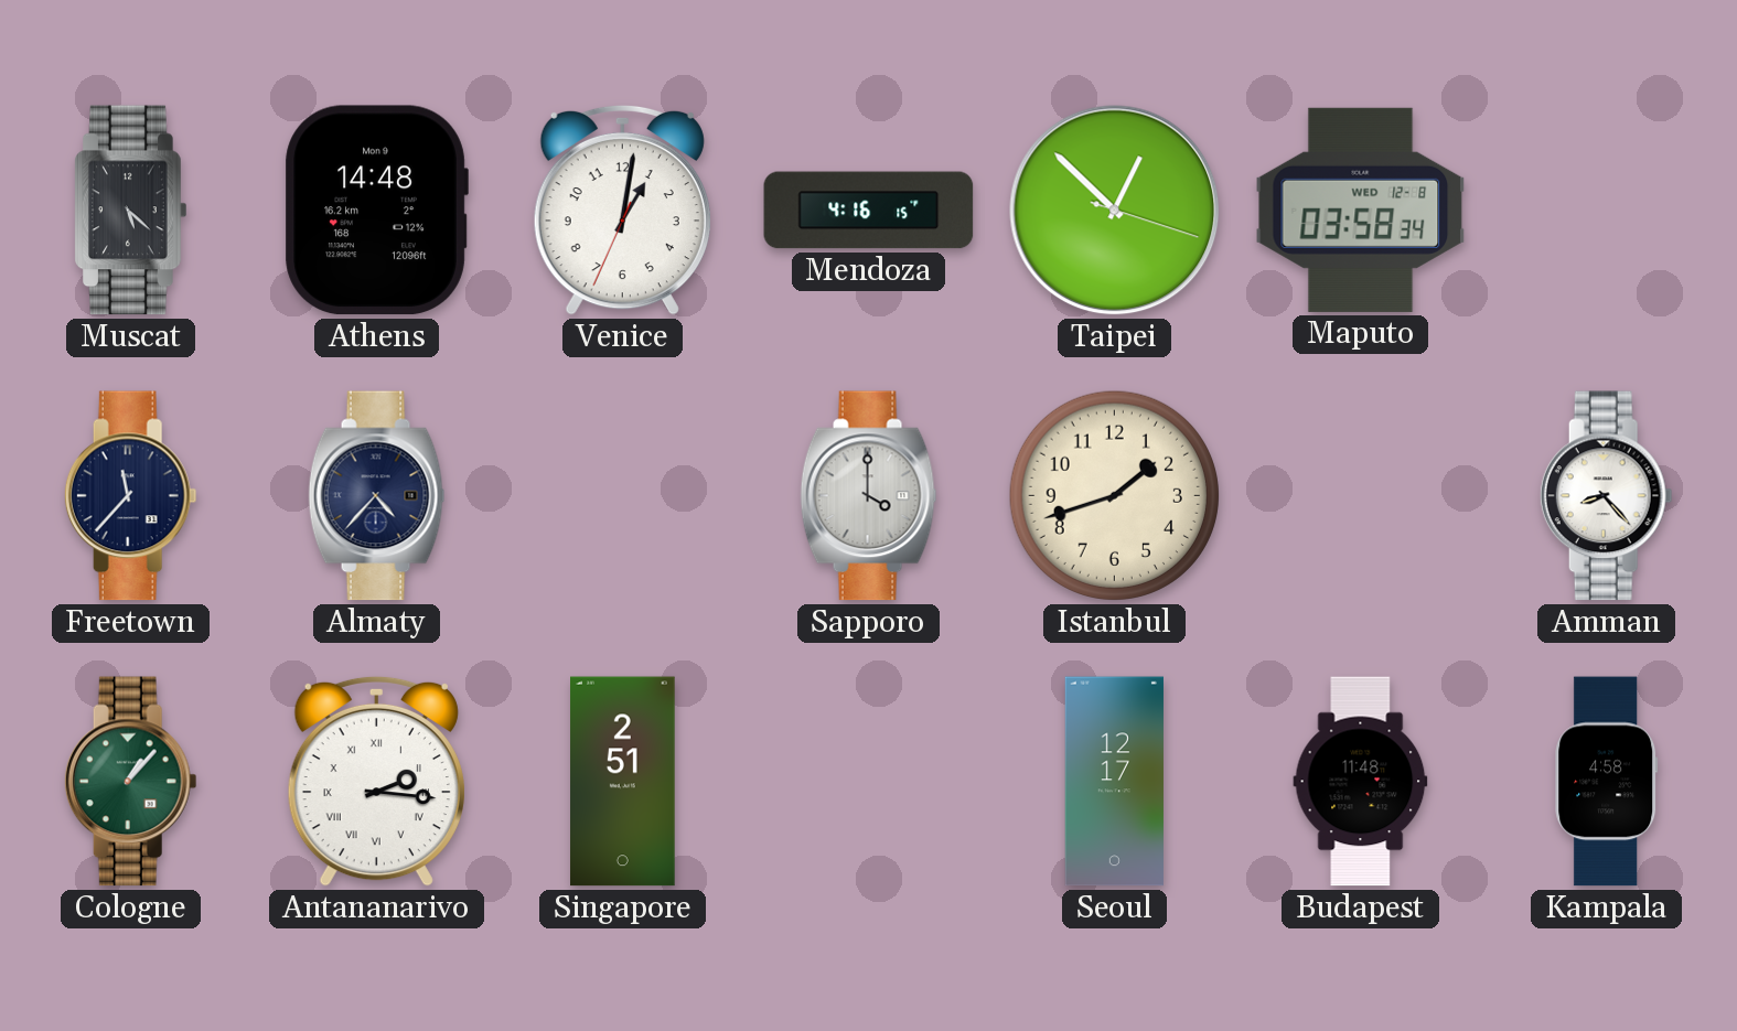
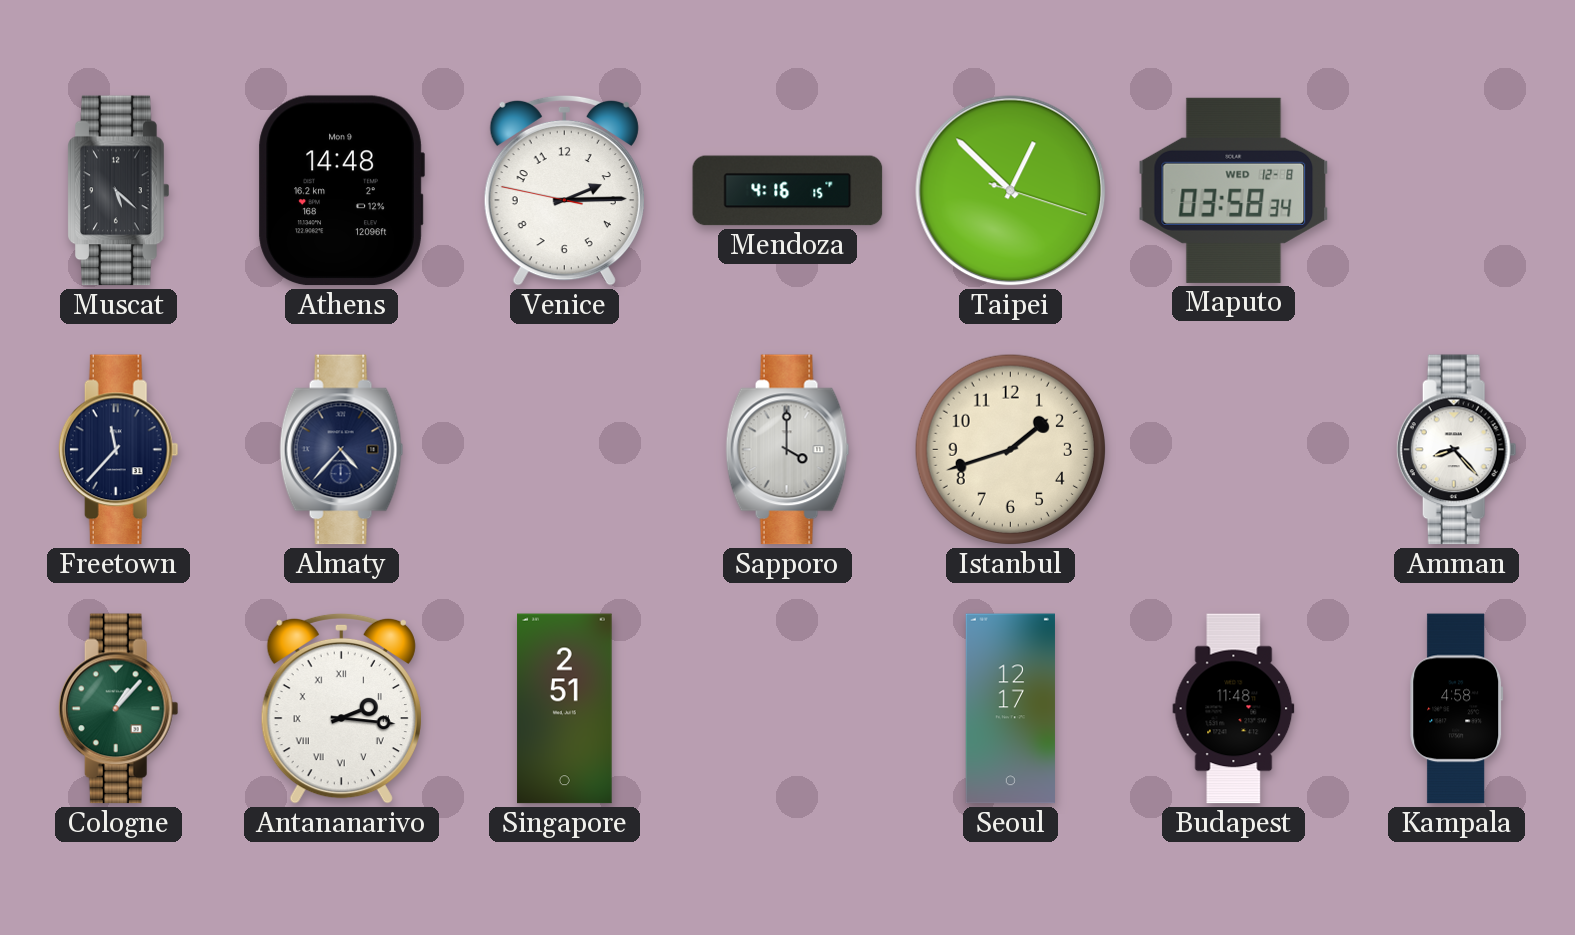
Venice: 1:01 -> 2:14
